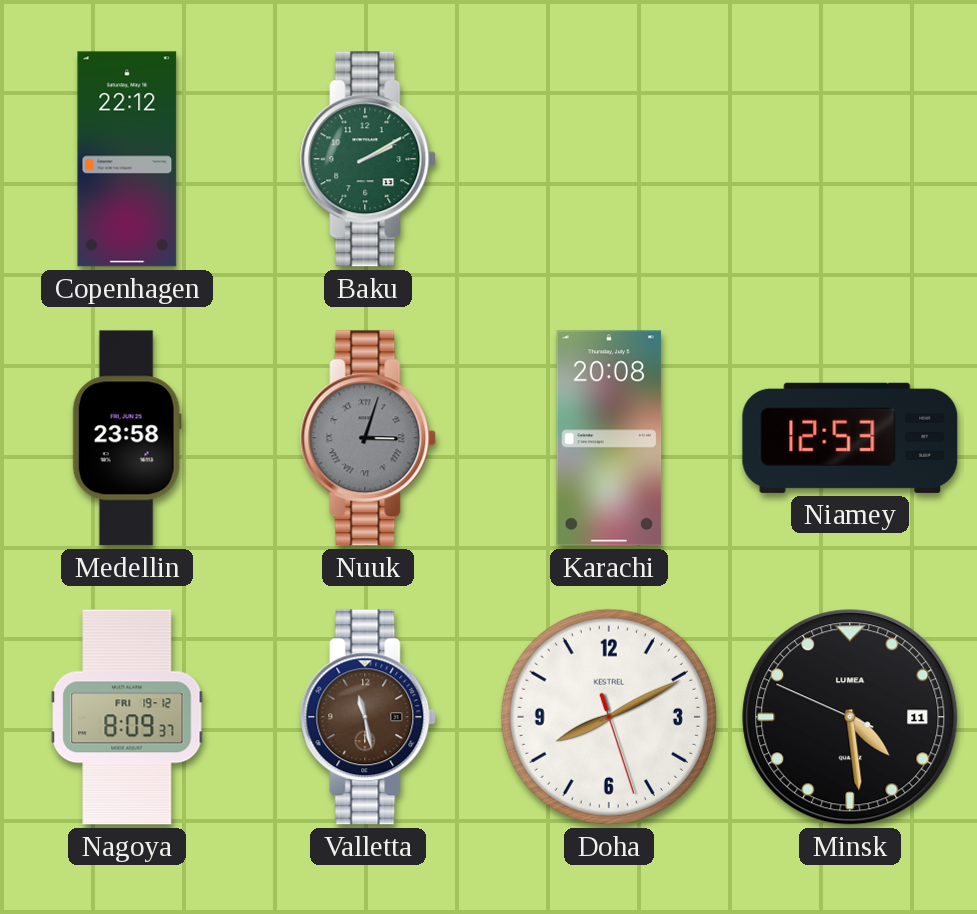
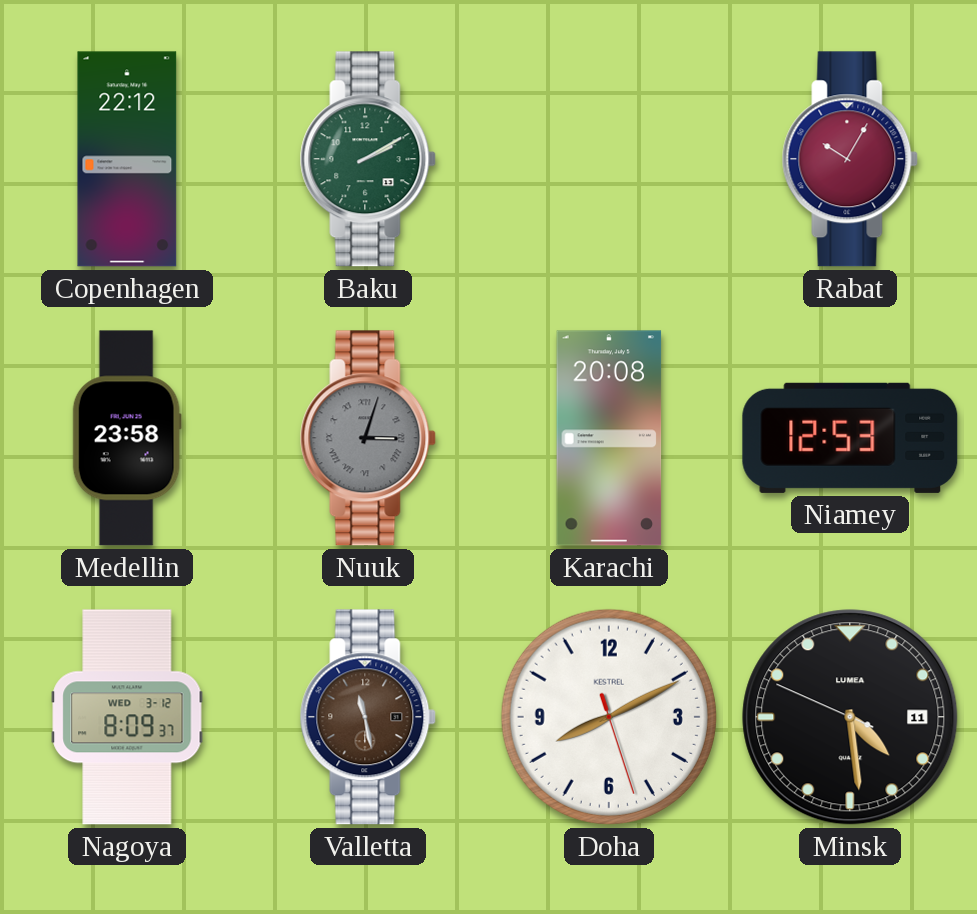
Rabat: none -> 10:05
Nagoya date: FRI 19-12 -> WED 3-12
